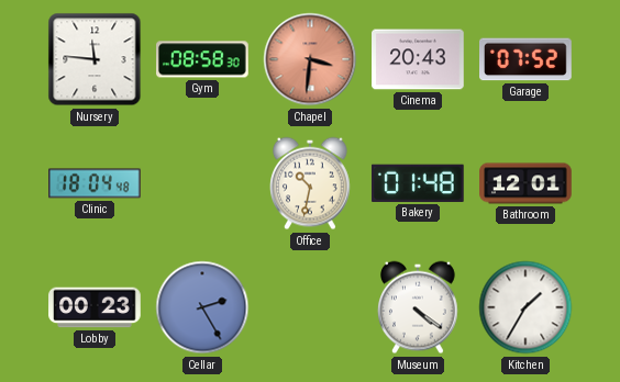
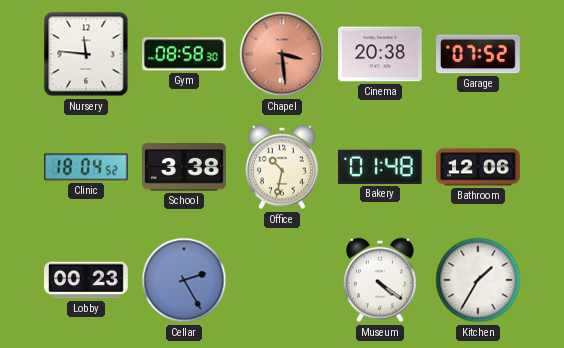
Chapel: 3:31 -> 3:29
Cinema: 20:43 -> 20:38
Clinic: 18:04:48 -> 18:04:52
School: none -> 3:38
Bathroom: 12:01 -> 12:06
